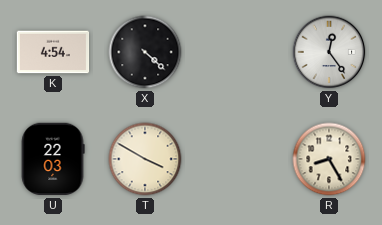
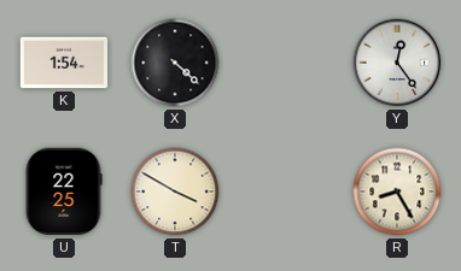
K: 4:54 -> 1:54
U: 22:03 -> 22:25
